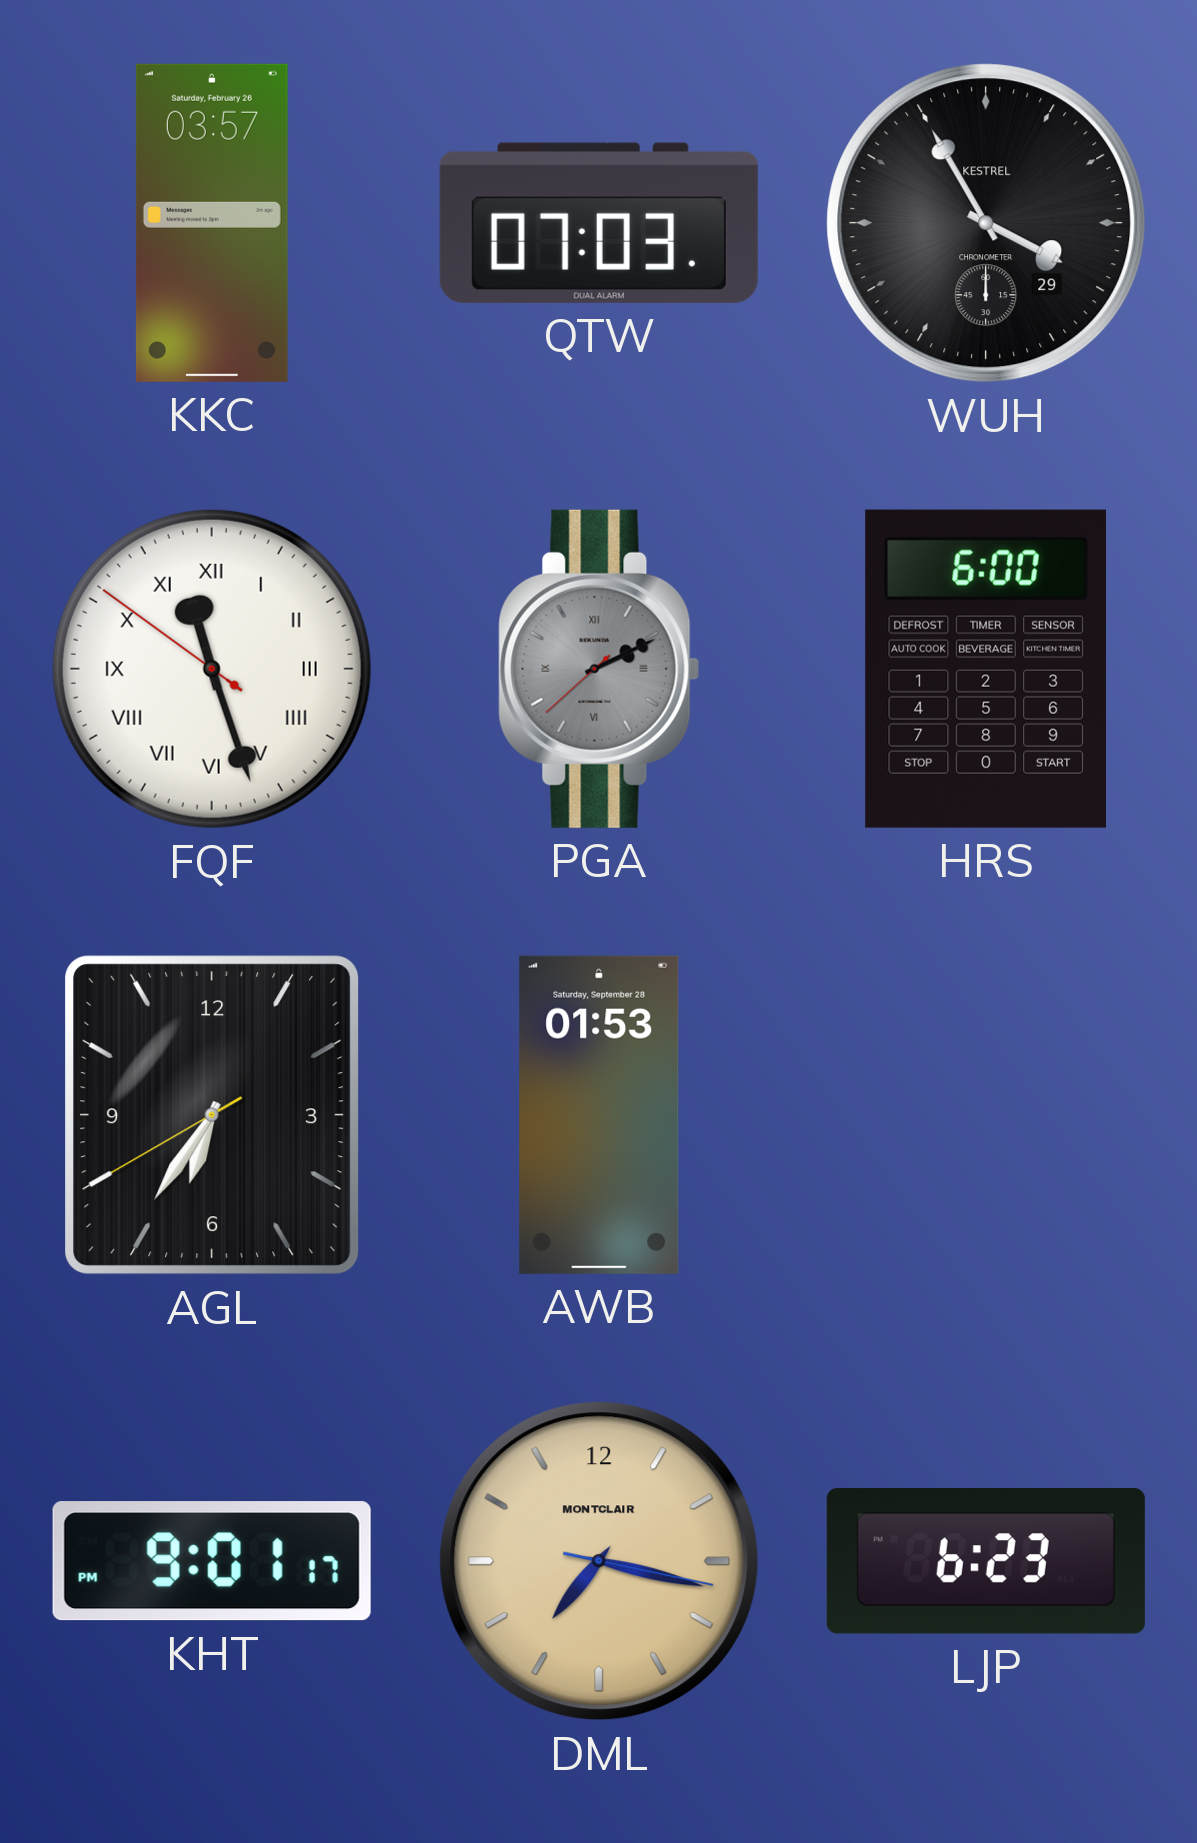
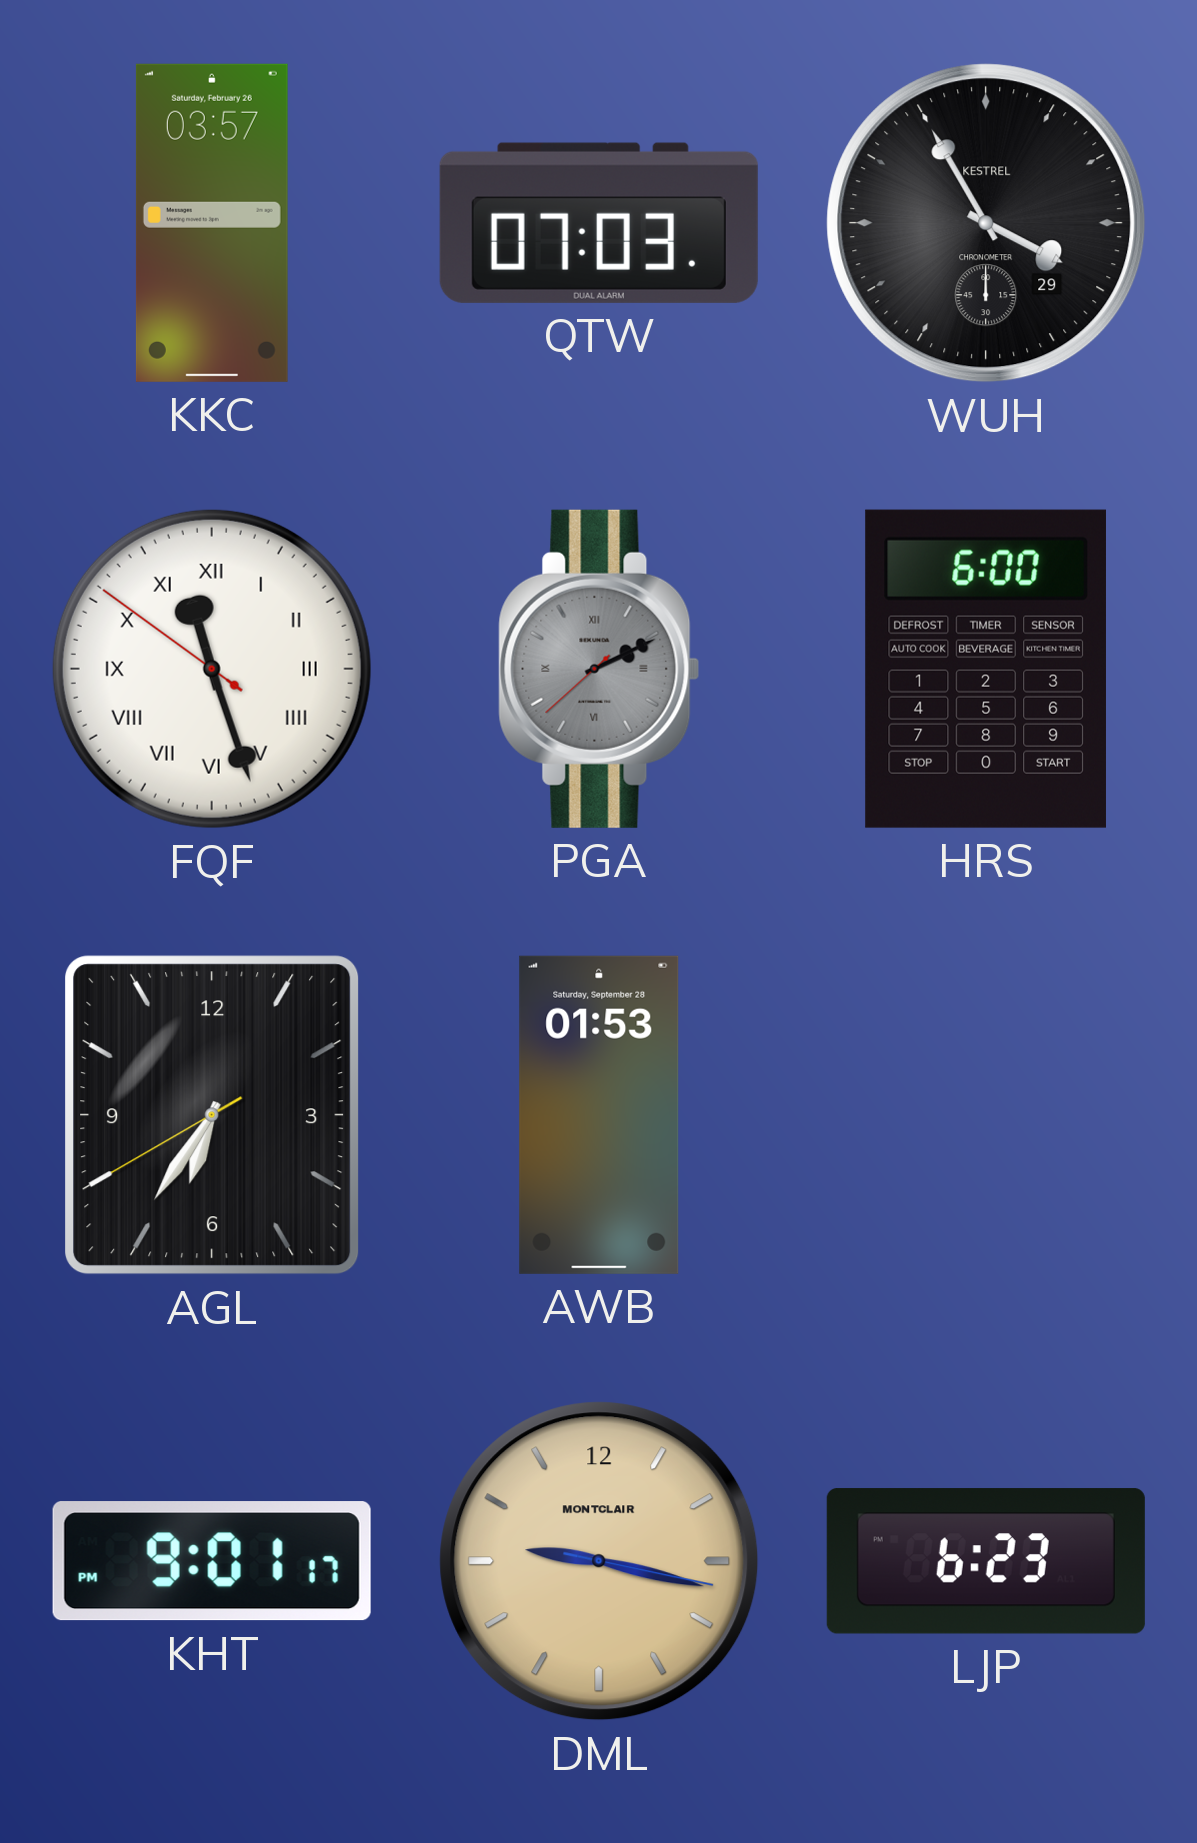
DML: 7:17 -> 9:17
